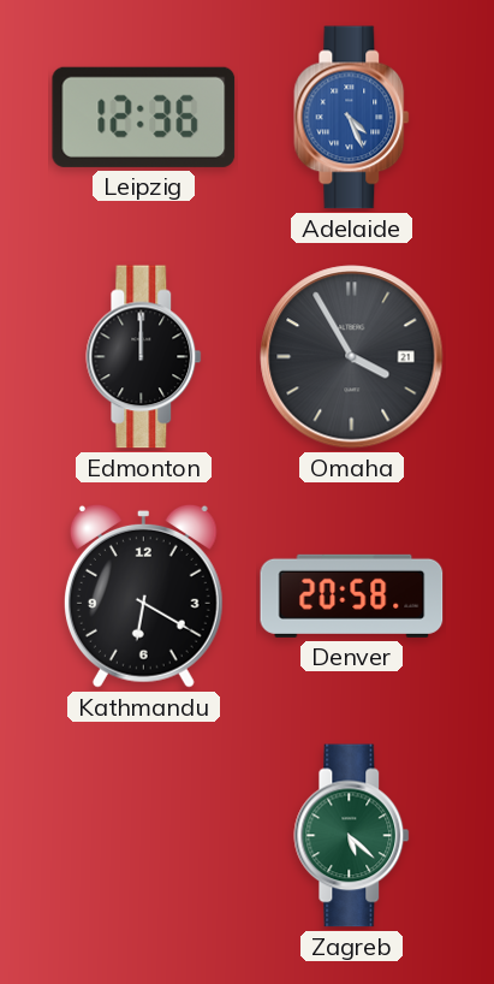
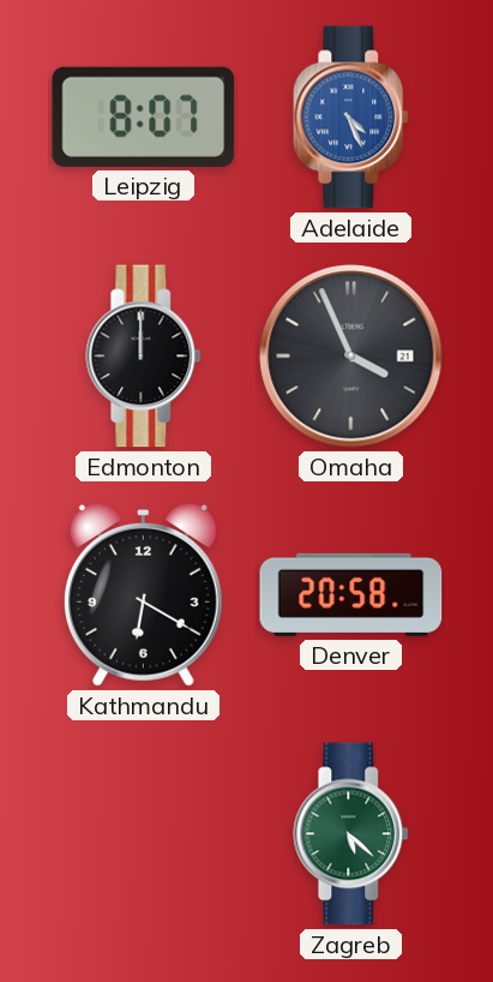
Leipzig: 12:36 -> 8:07
Omaha: 3:55 -> 3:56
